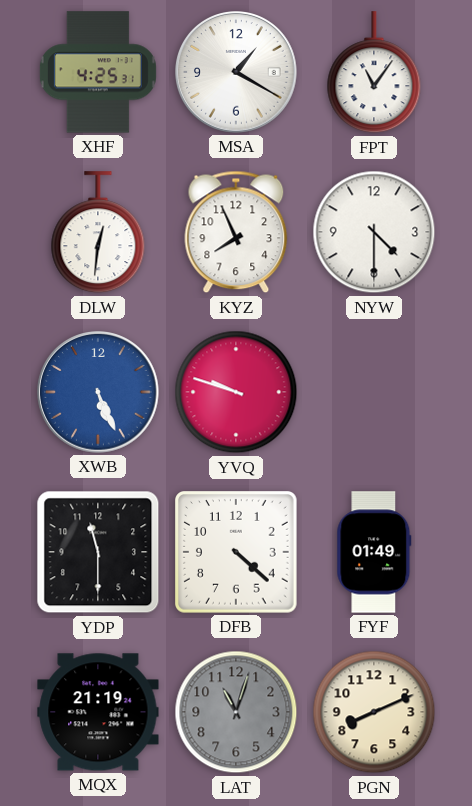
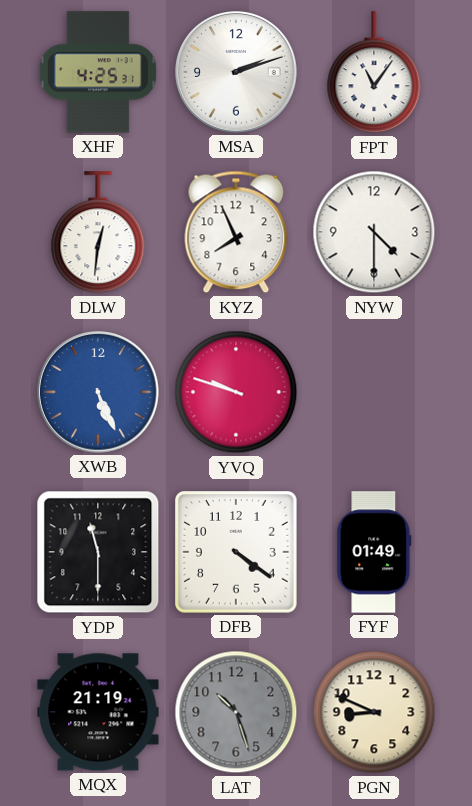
MSA: 1:20 -> 2:12
DFB: 4:22 -> 4:21
LAT: 11:03 -> 10:27
PGN: 8:11 -> 8:49
